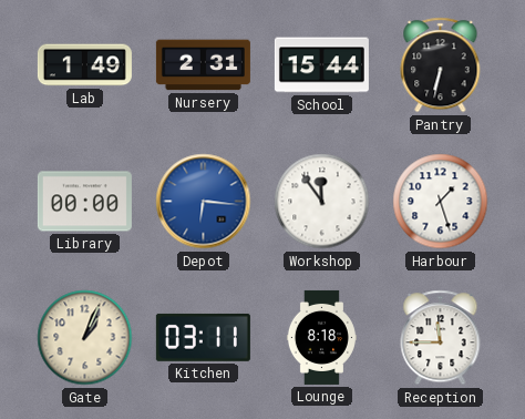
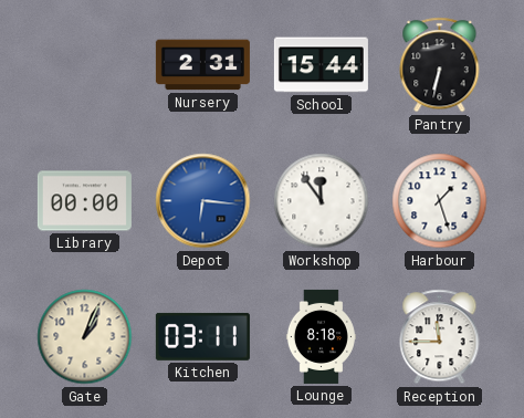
Lab: 1:49 -> none
